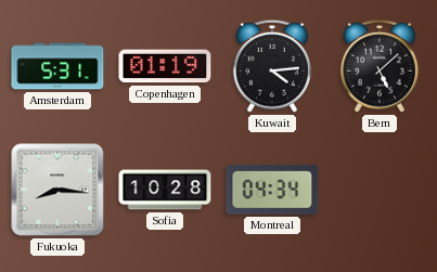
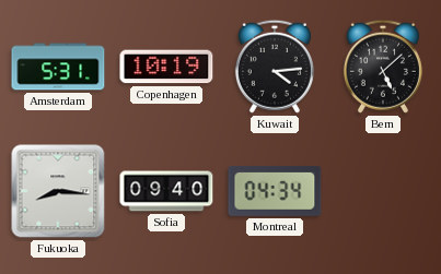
Copenhagen: 01:19 -> 10:19
Sofia: 10:28 -> 09:40
